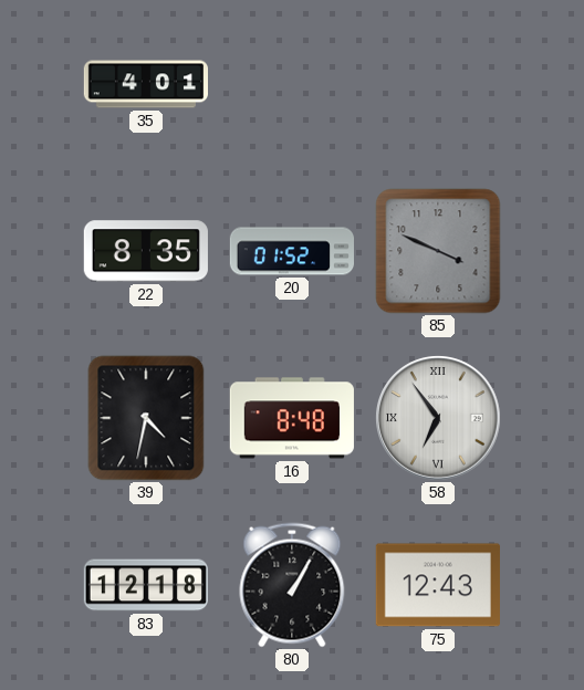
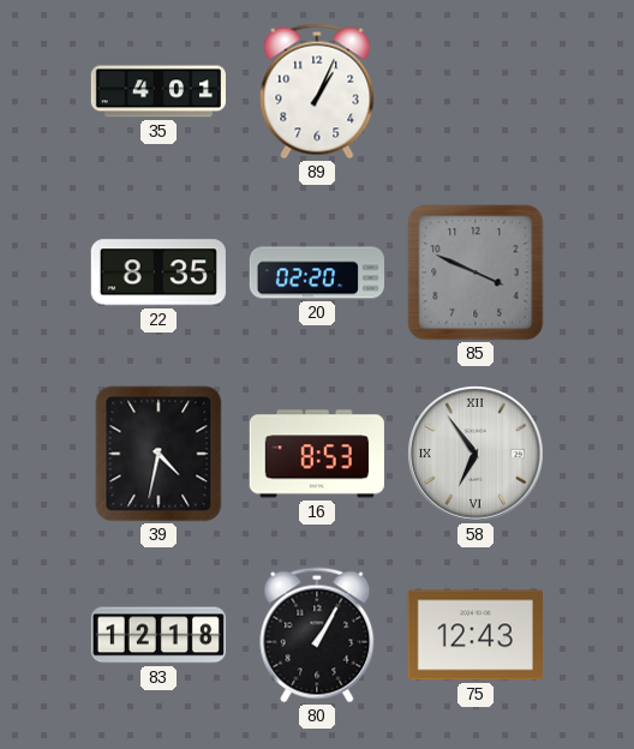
89: none -> 1:04
20: 01:52 -> 02:20
16: 8:48 -> 8:53
